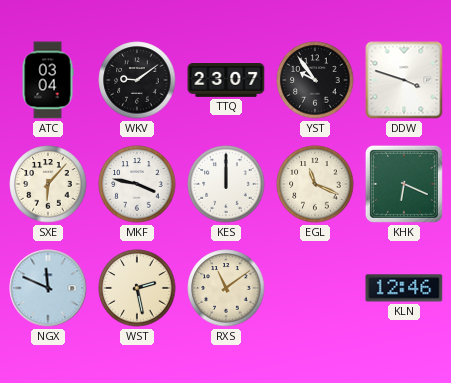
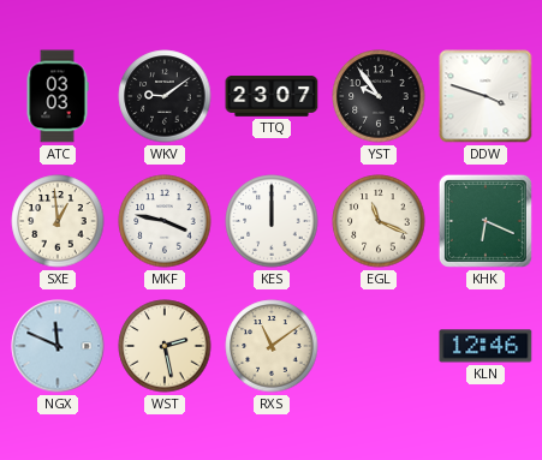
ATC: 03:04 -> 03:03
SXE: 6:07 -> 12:59
